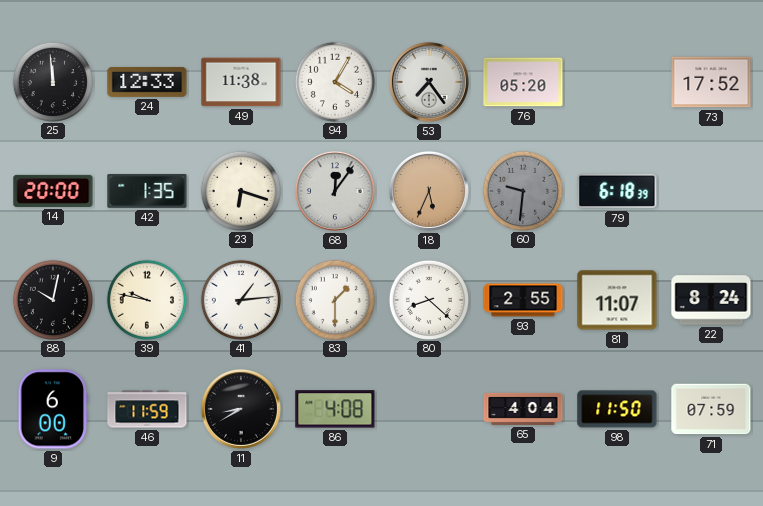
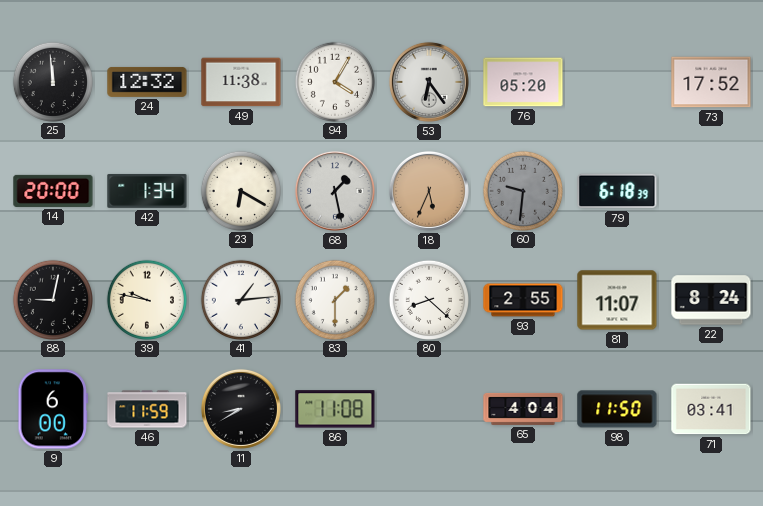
24: 12:33 -> 12:32
53: 7:24 -> 6:24
42: 1:35 -> 1:34
23: 6:18 -> 6:20
68: 12:06 -> 1:28
88: 10:02 -> 9:02
86: 4:08 -> 11:08
71: 07:59 -> 03:41
